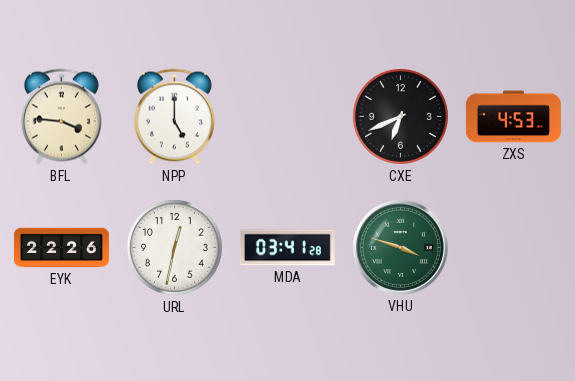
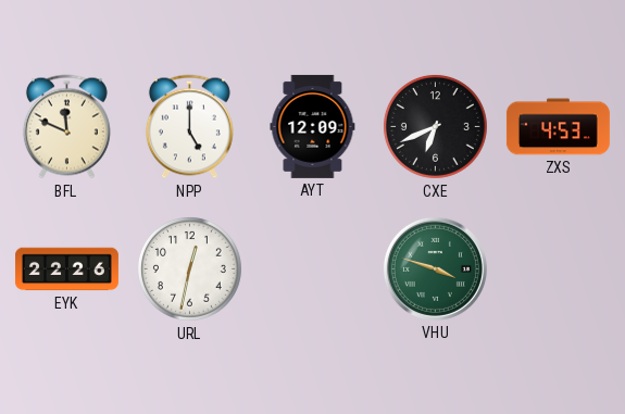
BFL: 3:46 -> 11:49
AYT: none -> 12:09
MDA: 03:41 -> none
